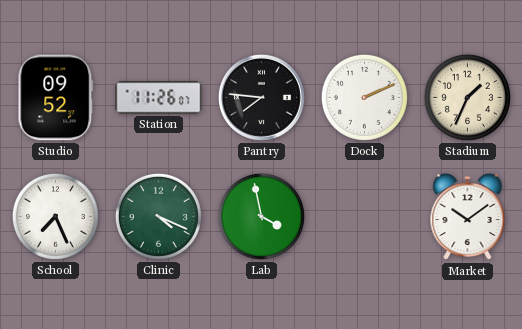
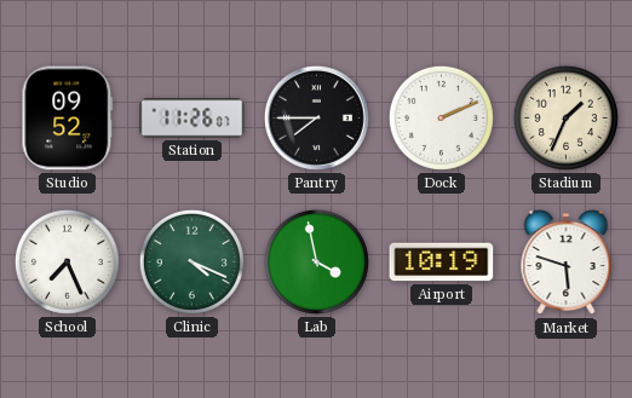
Pantry: 7:46 -> 7:45
Airport: none -> 10:19
Market: 10:09 -> 5:48
